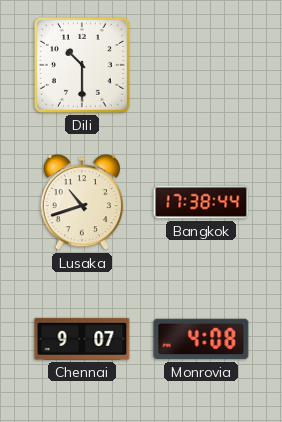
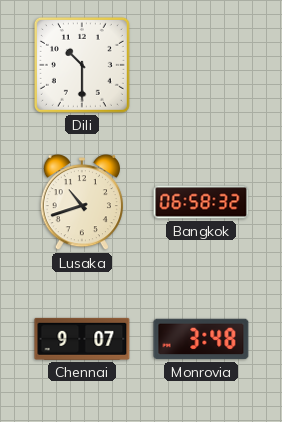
Bangkok: 17:38 -> 06:58
Monrovia: 4:08 -> 3:48
